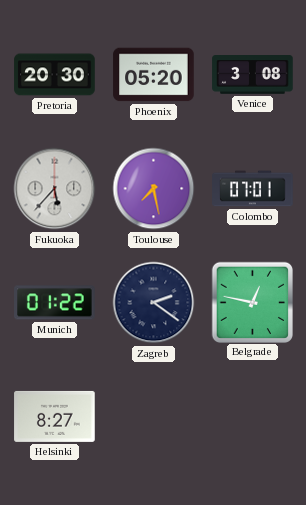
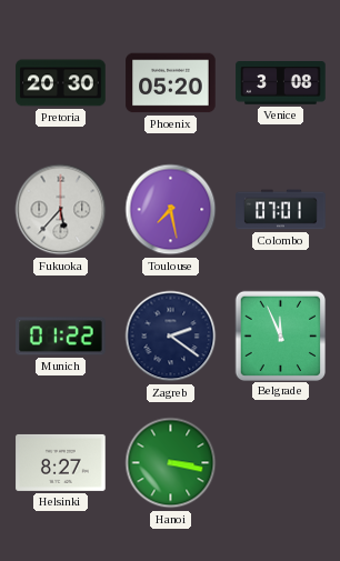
Belgrade: 12:47 -> 11:56
Hanoi: none -> 3:17
